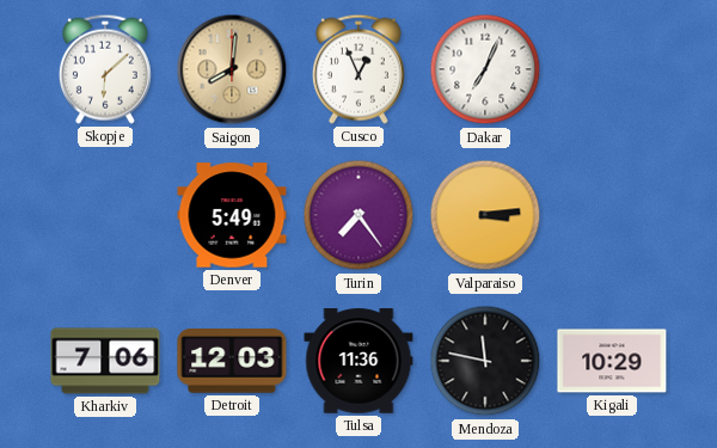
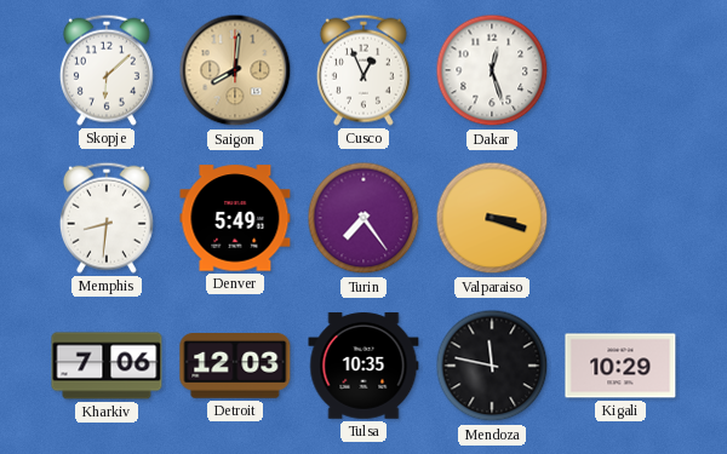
Dakar: 7:04 -> 12:27
Memphis: none -> 8:31
Valparaiso: 3:14 -> 3:18
Tulsa: 11:36 -> 10:35
